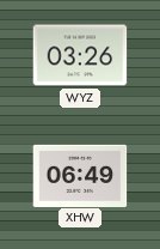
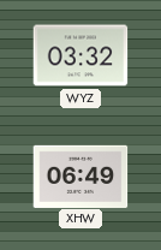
WYZ: 03:26 -> 03:32
